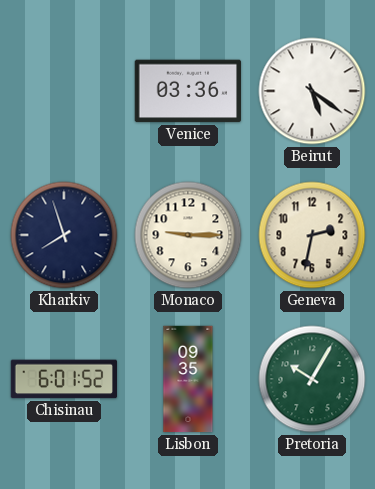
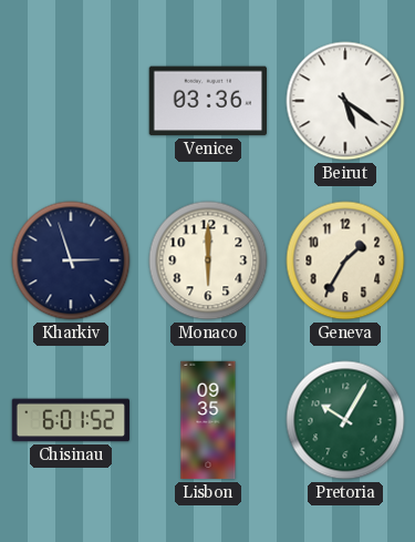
Kharkiv: 7:57 -> 2:57
Monaco: 9:15 -> 6:00
Geneva: 2:32 -> 1:35
